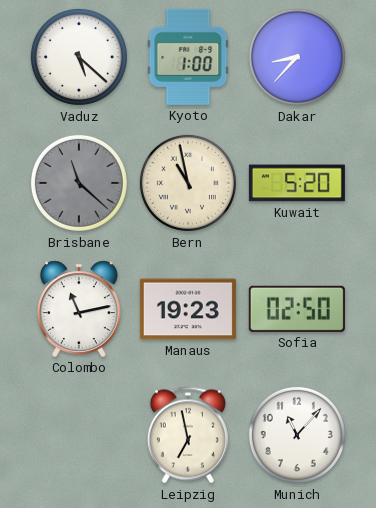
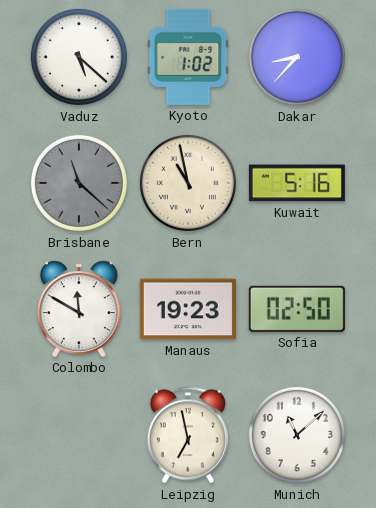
Kyoto: 1:00 -> 1:02
Kuwait: 5:20 -> 5:16
Colombo: 11:13 -> 11:50
Munich: 11:07 -> 11:08
